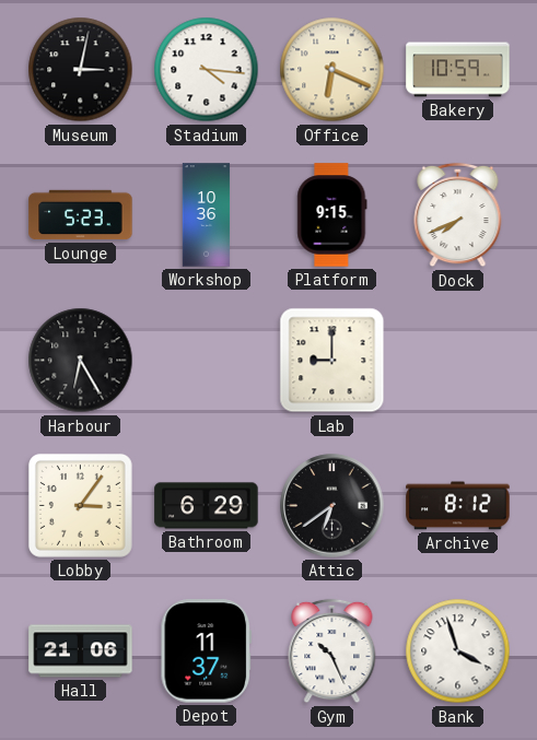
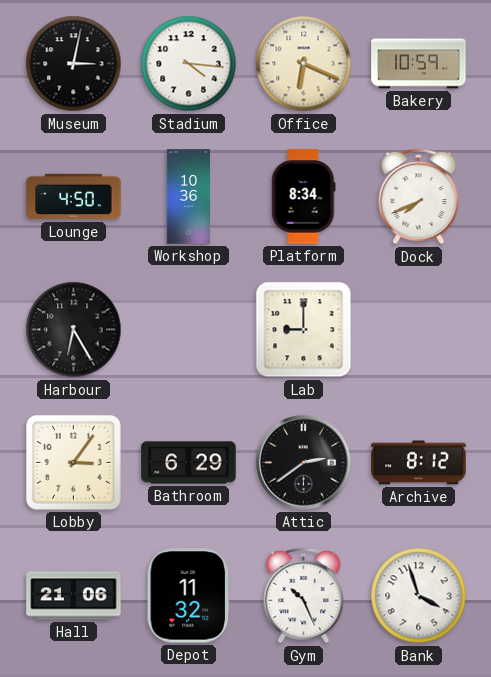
Lounge: 5:23 -> 4:50
Platform: 9:15 -> 8:34
Attic: 6:39 -> 2:39
Depot: 11:37 -> 11:32
